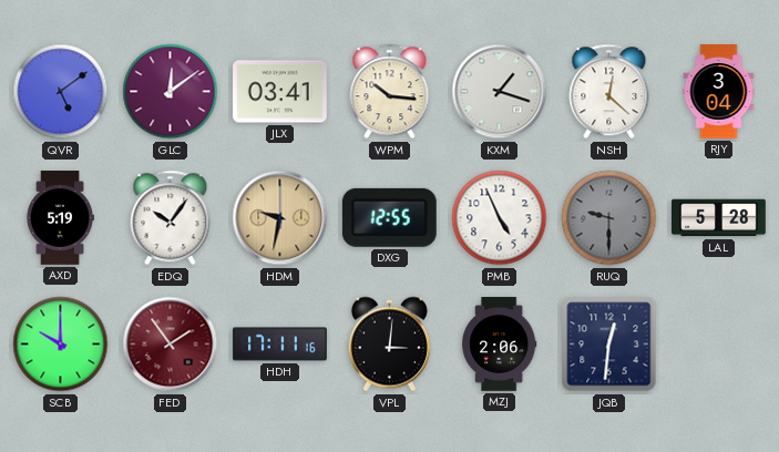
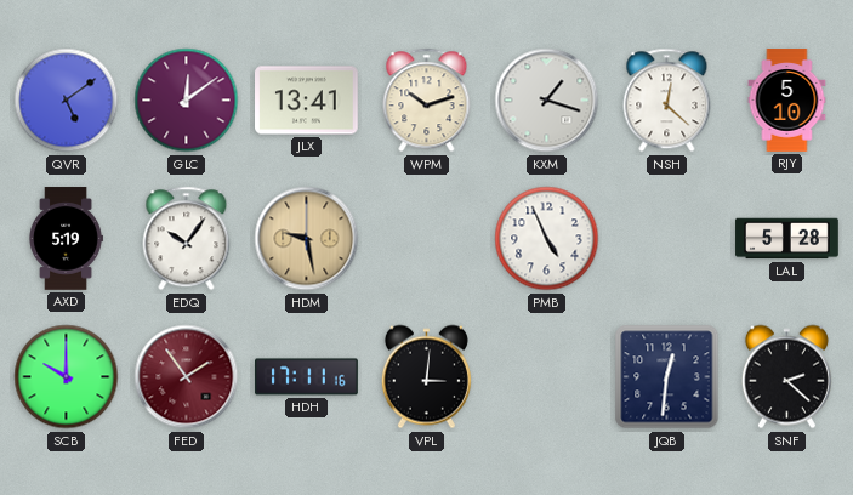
JLX: 03:41 -> 13:41
WPM: 10:16 -> 10:12
RJY: 3:04 -> 5:10
HDM: 9:32 -> 9:28
DXG: 12:55 -> none
RUQ: 9:30 -> none
MZJ: 2:06 -> none
SNF: none -> 2:22
